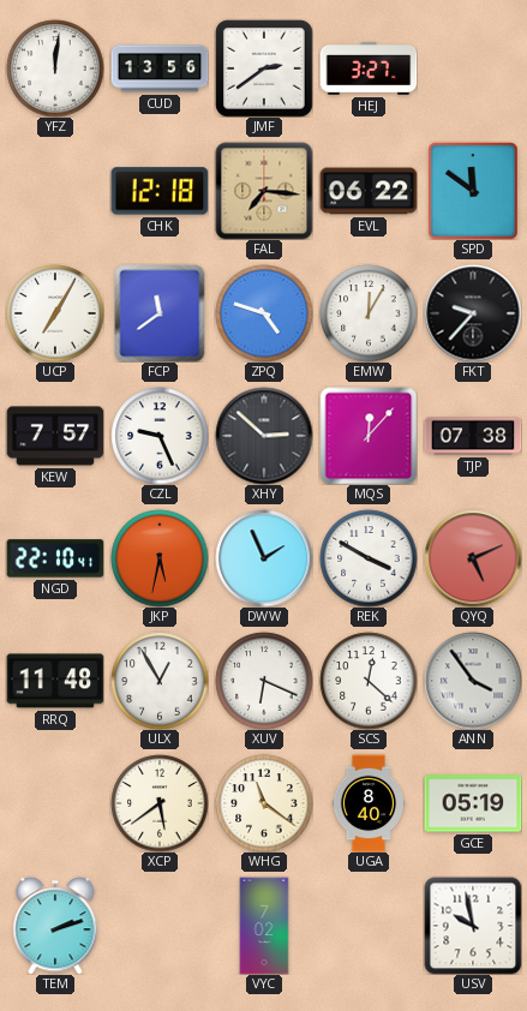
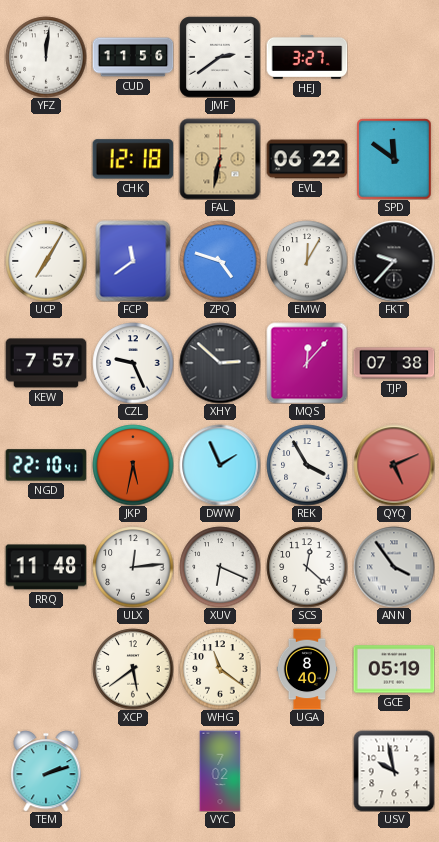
CUD: 13:56 -> 11:56
FAL: 7:16 -> 6:32
REK: 3:50 -> 3:55
ULX: 12:55 -> 12:14
